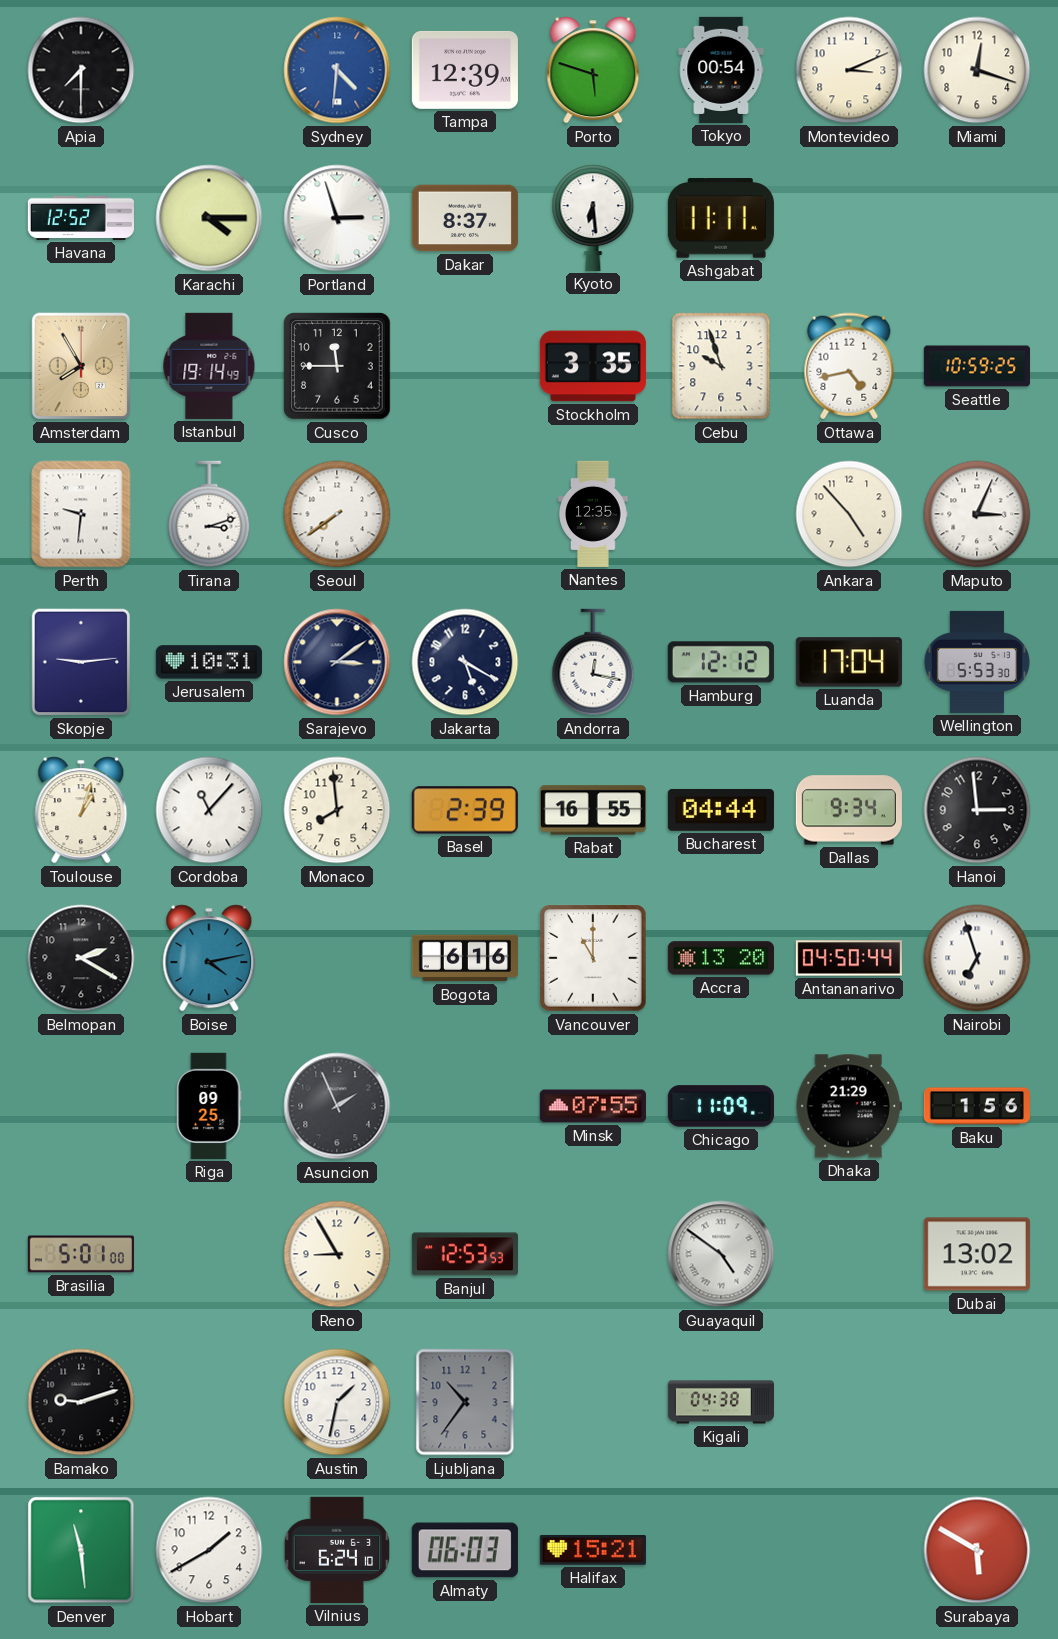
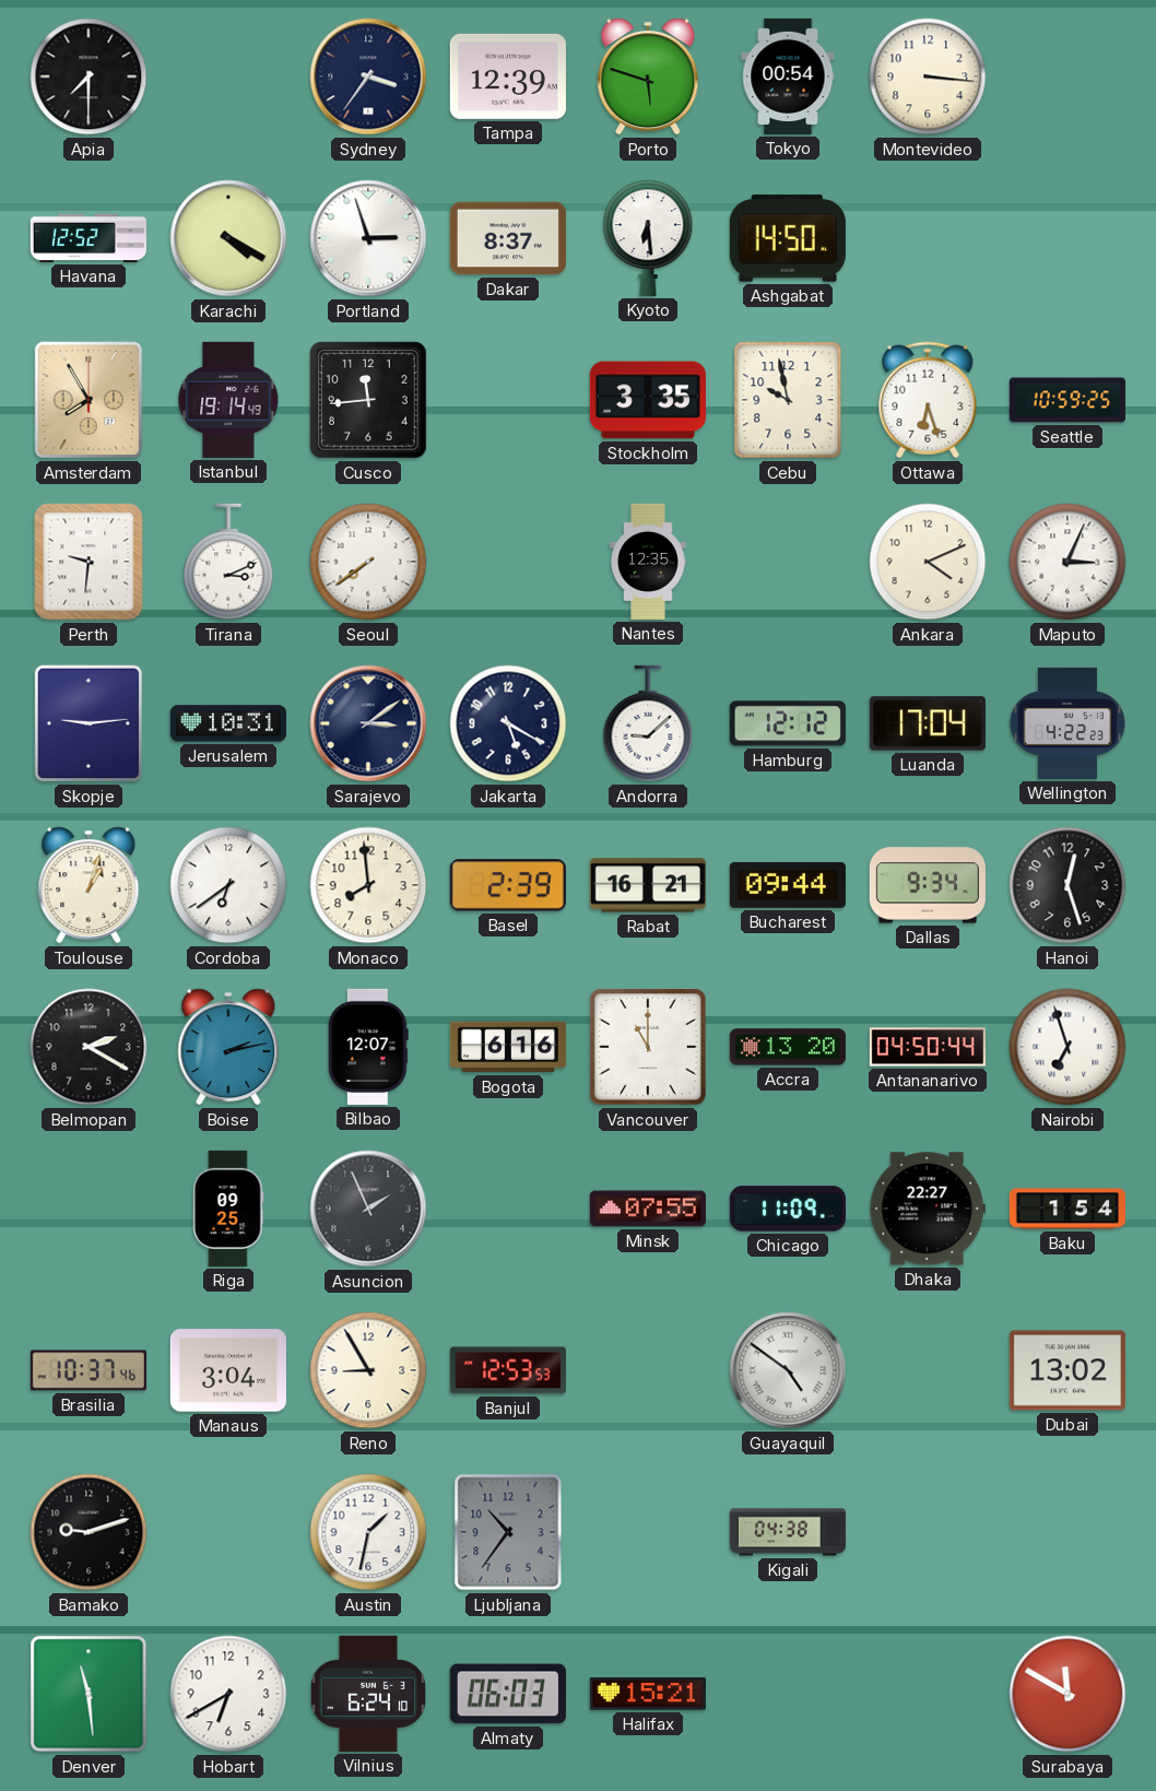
Sydney: 4:31 -> 3:36
Sydney dial: blue -> navy
Montevideo: 3:11 -> 3:16
Miami: 12:18 -> none
Karachi: 4:15 -> 4:20
Ashgabat: 11:11 -> 14:50
Cusco: 11:45 -> 11:44
Cebu: 9:57 -> 9:58
Ottawa: 4:43 -> 6:27
Tirana: 3:12 -> 3:11
Ankara: 4:53 -> 4:11
Andorra: 12:17 -> 9:08
Wellington: 5:53 -> 4:22
Cordoba: 11:07 -> 6:39
Rabat: 16:55 -> 16:21
Bucharest: 04:44 -> 09:44
Hanoi: 2:59 -> 12:27
Boise: 4:13 -> 2:13
Bilbao: none -> 12:07
Dhaka: 21:29 -> 22:27
Baku: 1:56 -> 1:54
Brasilia: 5:01 -> 10:37
Manaus: none -> 3:04
Hobart: 1:40 -> 6:40
Surabaya: 5:50 -> 11:50
